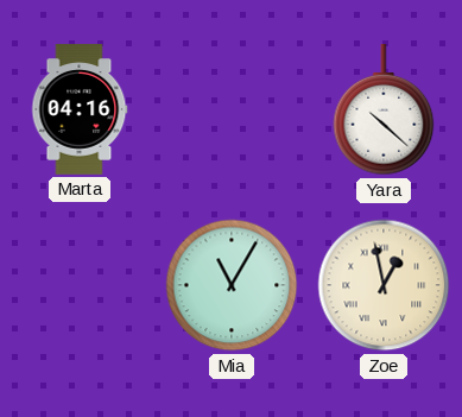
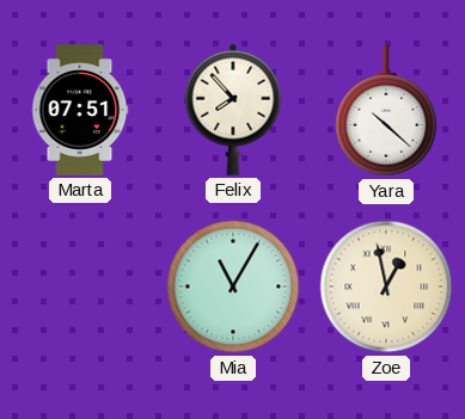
Marta: 04:16 -> 07:51
Felix: none -> 7:53
